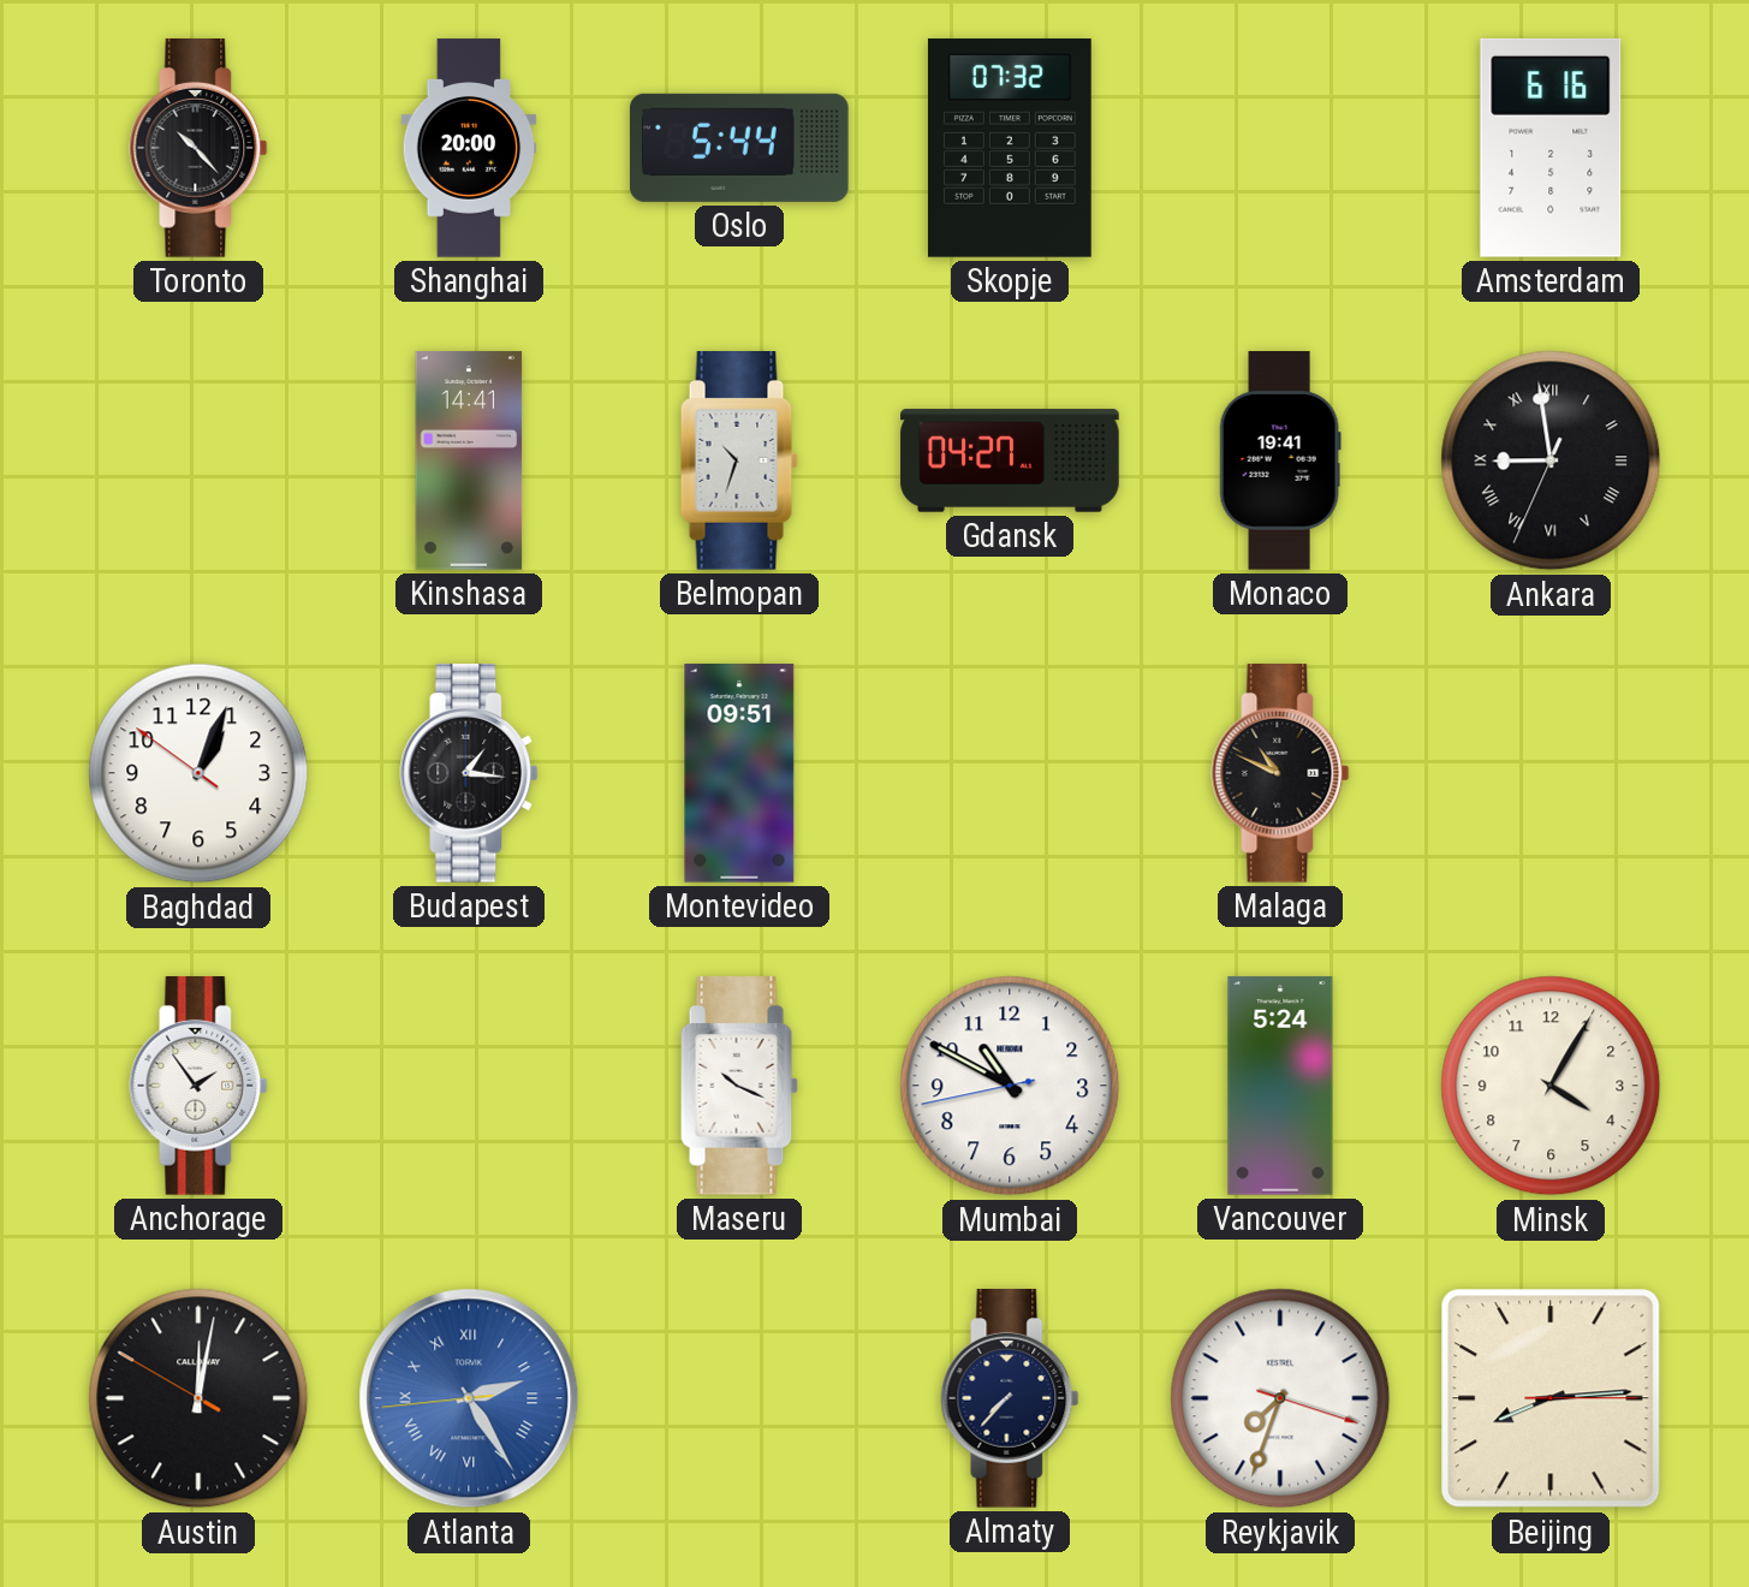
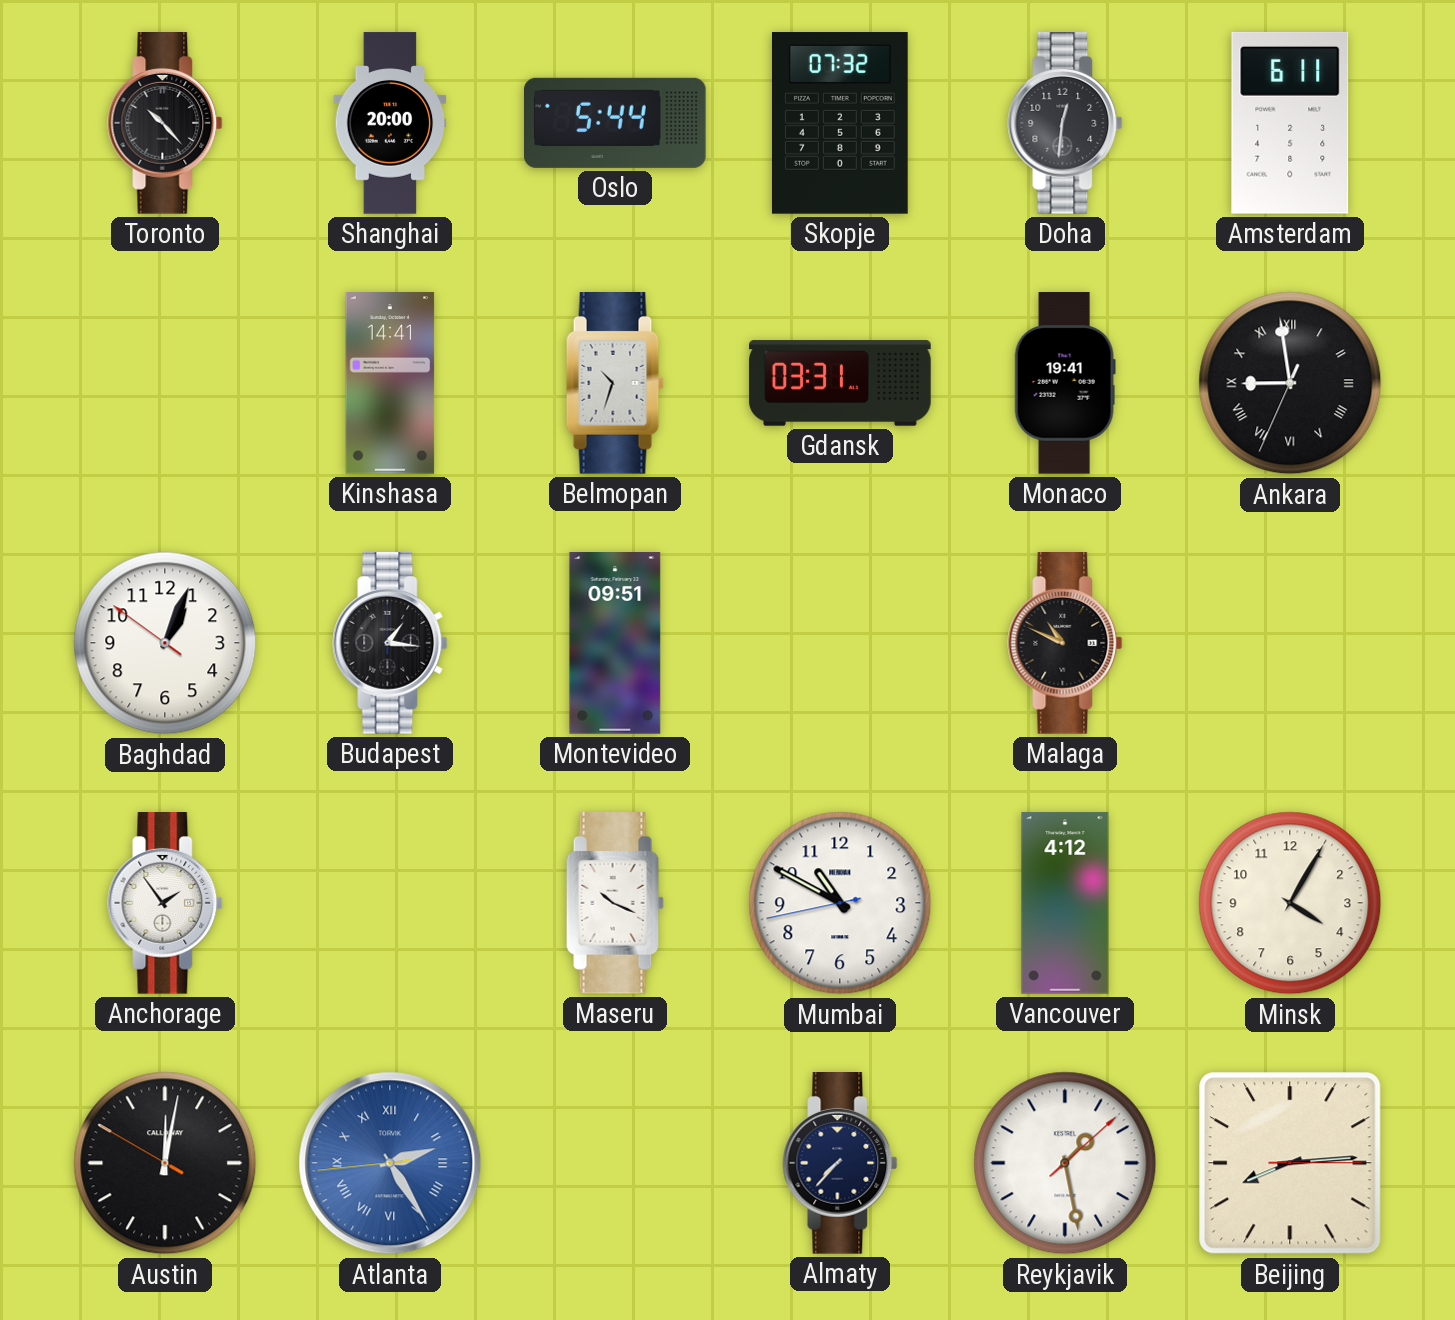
Doha: none -> 12:31
Amsterdam: 6:16 -> 6:11
Gdansk: 04:27 -> 03:31
Vancouver: 5:24 -> 4:12
Reykjavik: 7:33 -> 1:28
